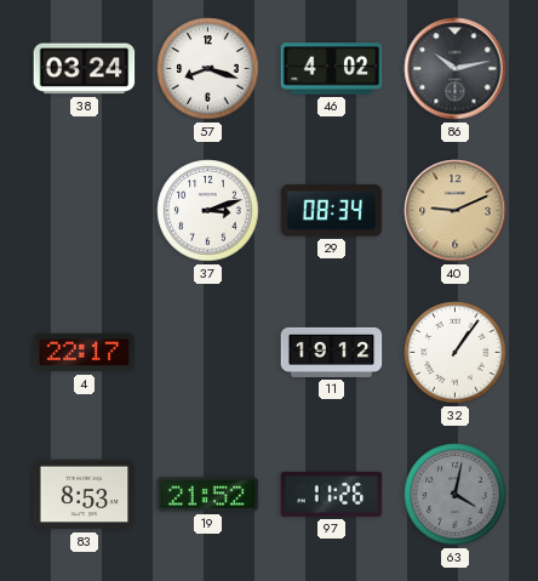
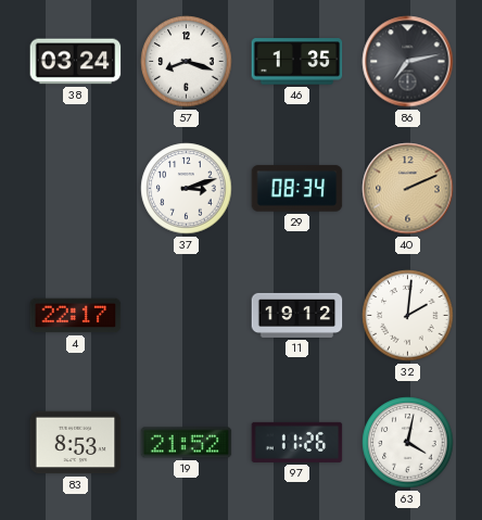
46: 4:02 -> 1:35
86: 10:13 -> 7:13
40: 9:11 -> 2:11
32: 1:06 -> 2:01
63 dial: grey -> white
